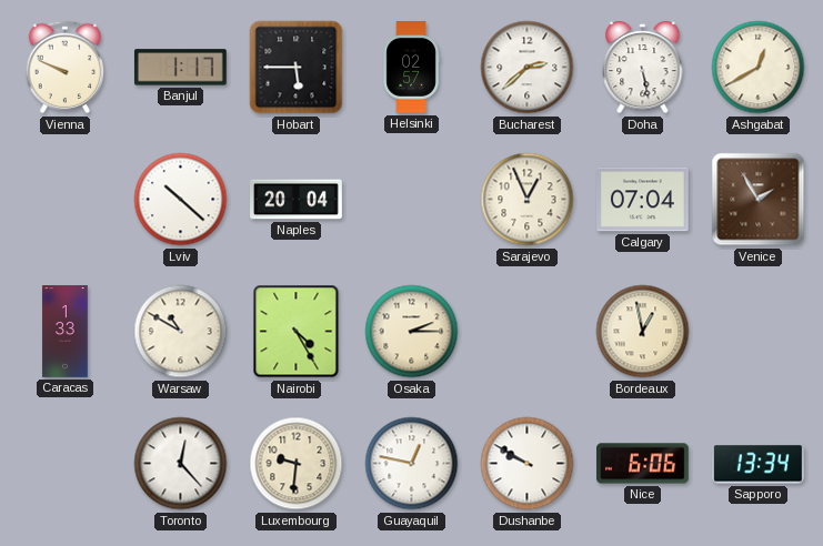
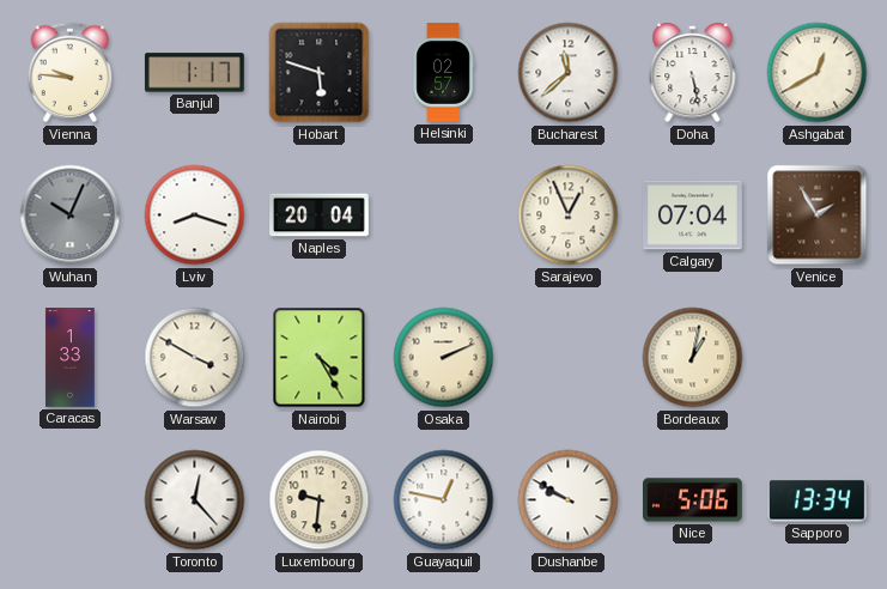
Vienna: 9:49 -> 9:46
Hobart: 5:45 -> 5:48
Bucharest: 2:38 -> 11:38
Wuhan: none -> 10:04
Lviv: 10:22 -> 8:18
Warsaw: 10:50 -> 3:50
Osaka: 2:15 -> 2:11
Bordeaux: 12:58 -> 1:02
Nice: 6:06 -> 5:06
